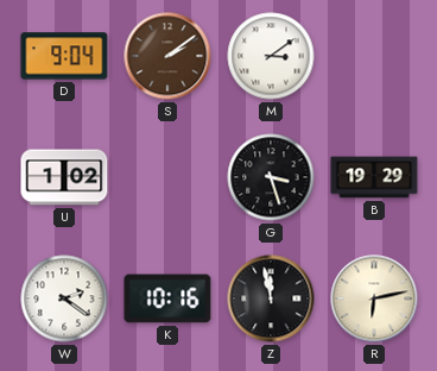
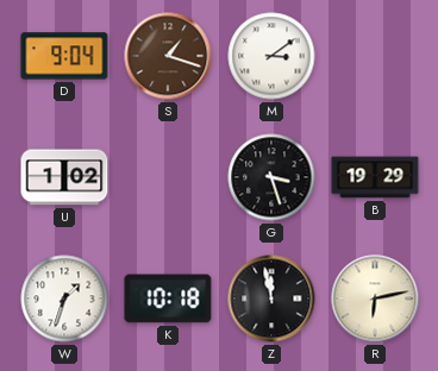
S: 2:09 -> 1:18
W: 2:21 -> 1:33
K: 10:16 -> 10:18
